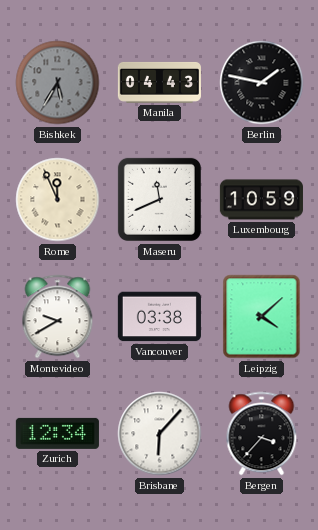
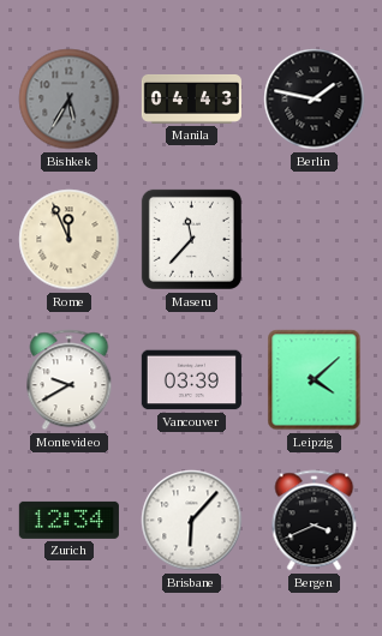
Maseru: 11:41 -> 11:37
Luxembourg: 10:59 -> none
Vancouver: 03:38 -> 03:39
Bergen: 3:37 -> 3:41
